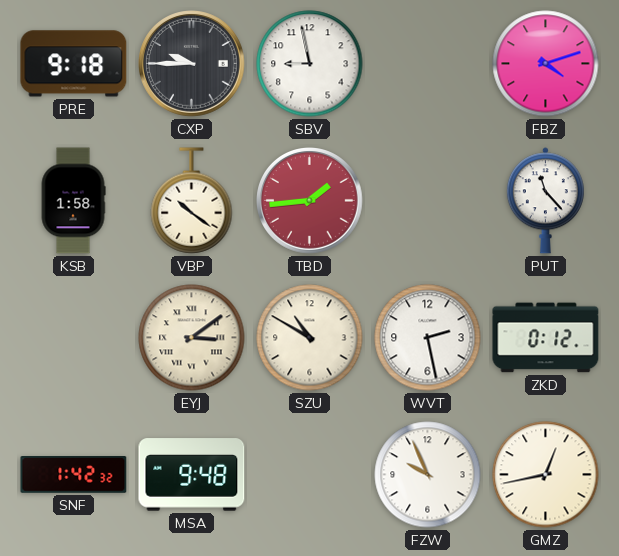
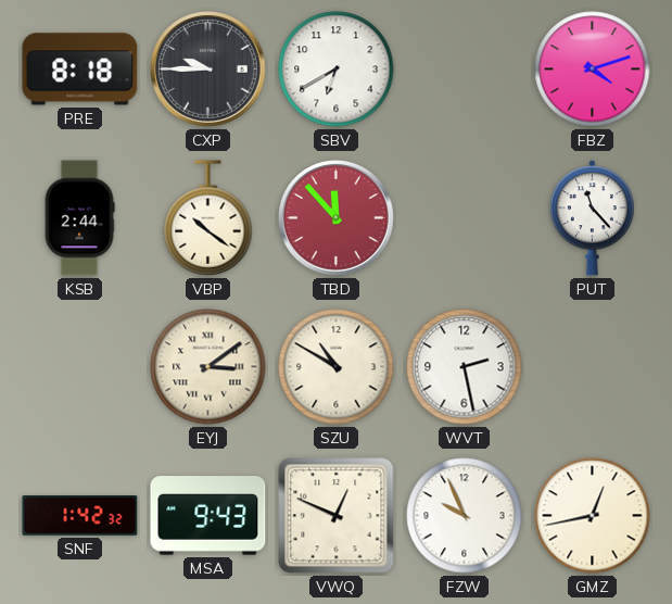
PRE: 9:18 -> 8:18
SBV: 8:58 -> 6:40
KSB: 1:58 -> 2:44
TBD: 1:44 -> 11:53
ZKD: 0:12 -> none
MSA: 9:48 -> 9:43
VWQ: none -> 12:49
